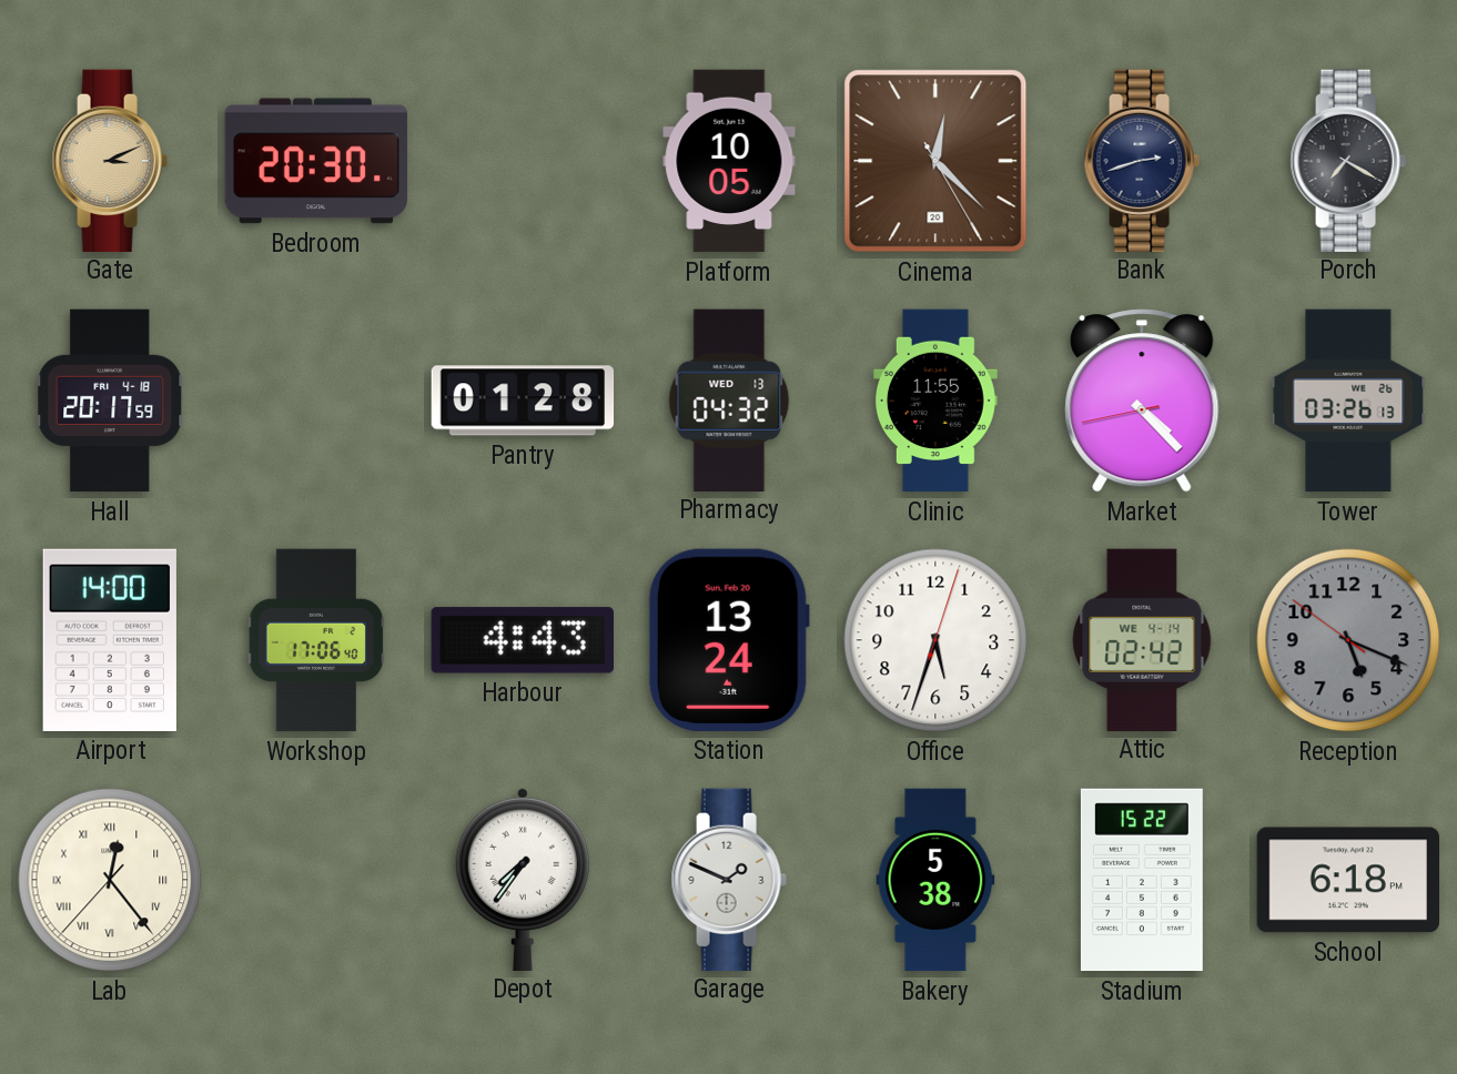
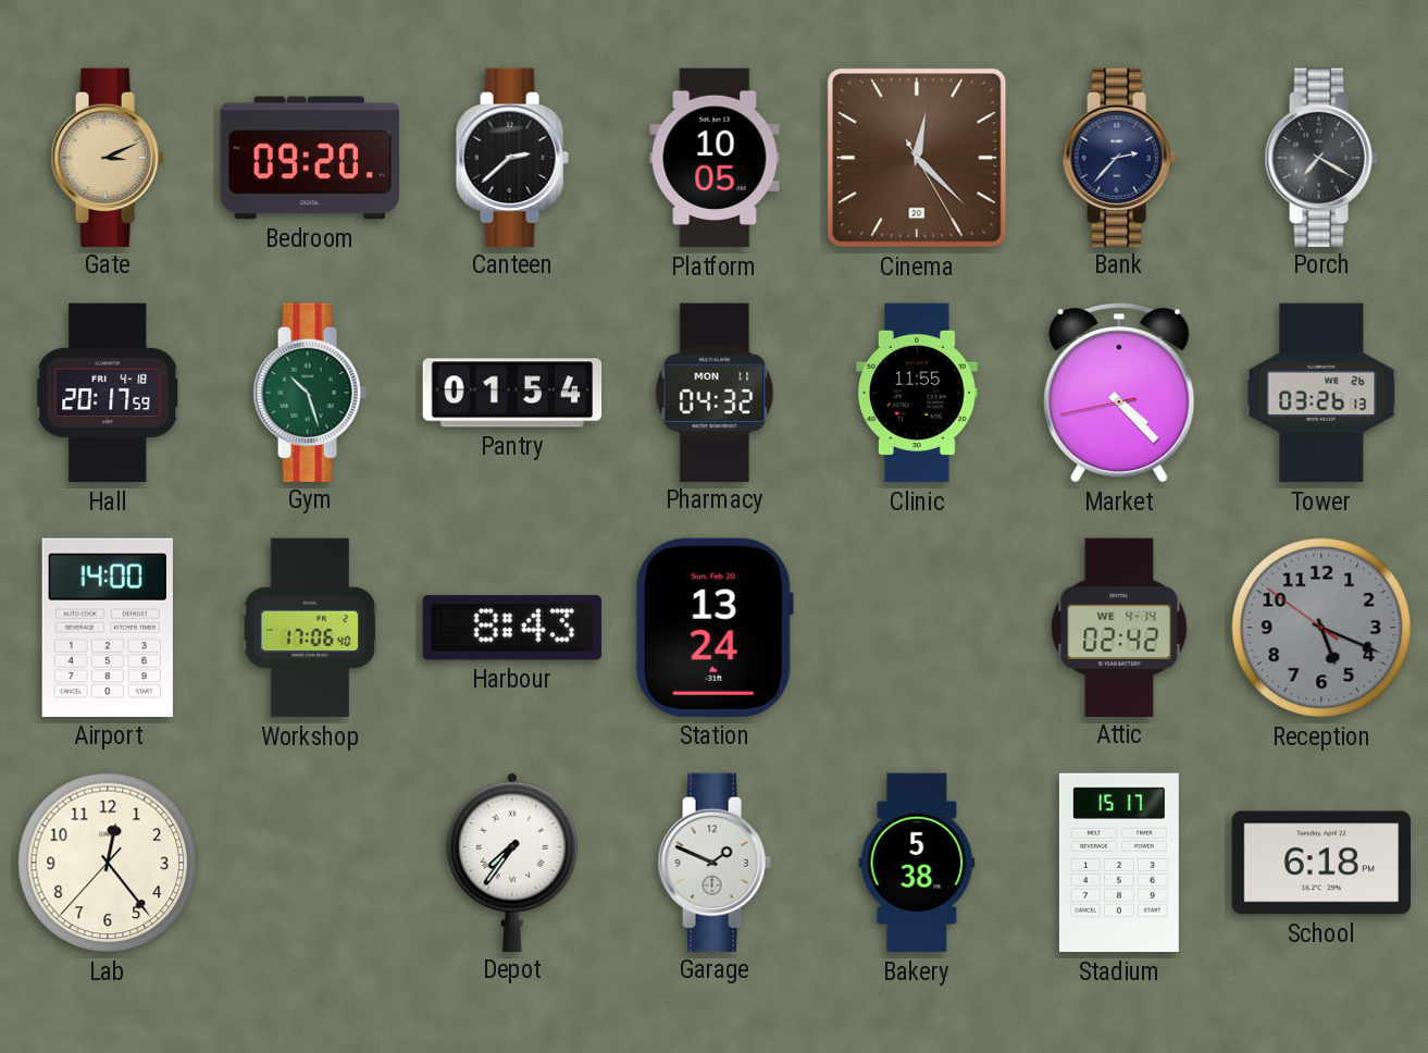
Bedroom: 20:30 -> 09:20
Canteen: none -> 2:38
Bank: 2:42 -> 2:37
Gym: none -> 10:27
Pantry: 01:28 -> 01:54
Pharmacy date: WED 13 -> MON 11
Harbour: 4:43 -> 8:43
Office: 5:33 -> none
Lab numerals: Roman -> Arabic
Stadium: 15:22 -> 15:17
